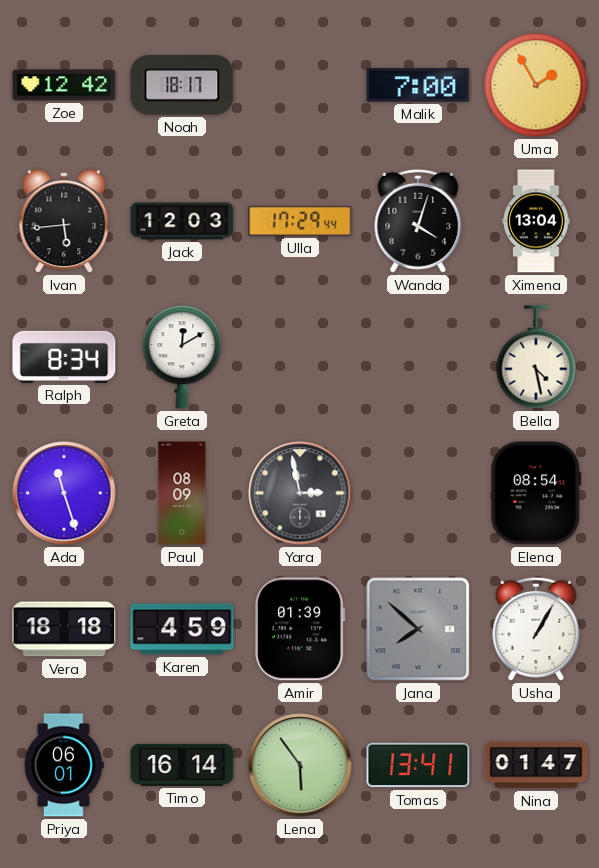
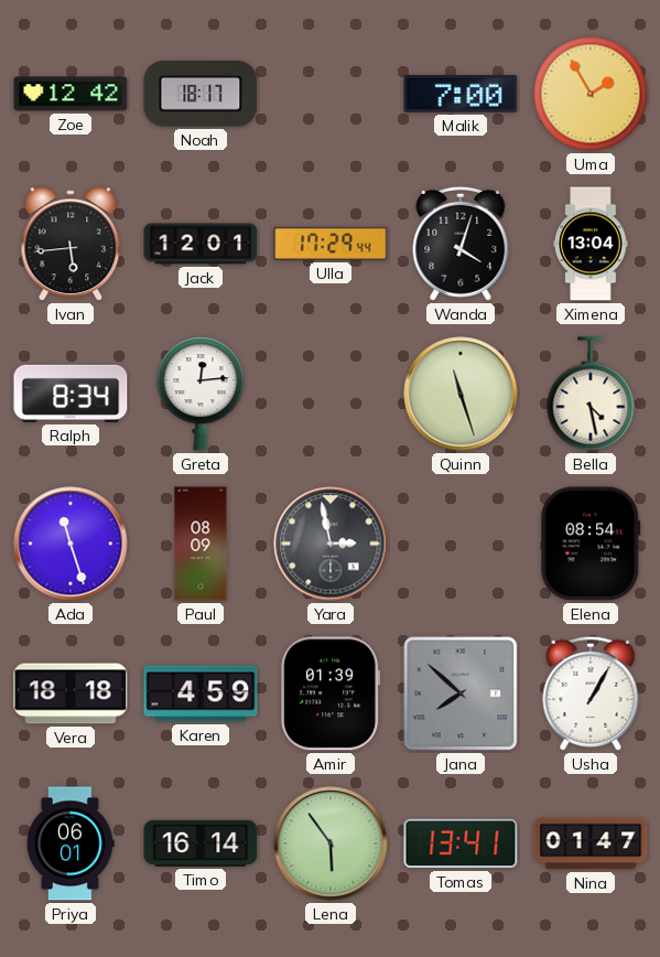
Jack: 12:03 -> 12:01
Greta: 12:10 -> 12:14
Quinn: none -> 11:27
